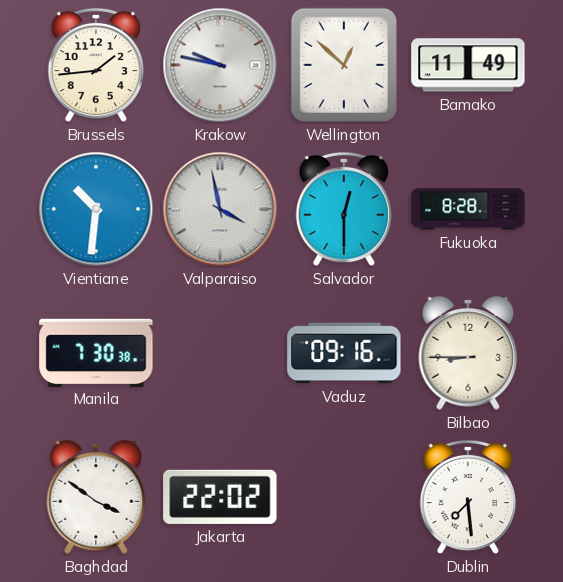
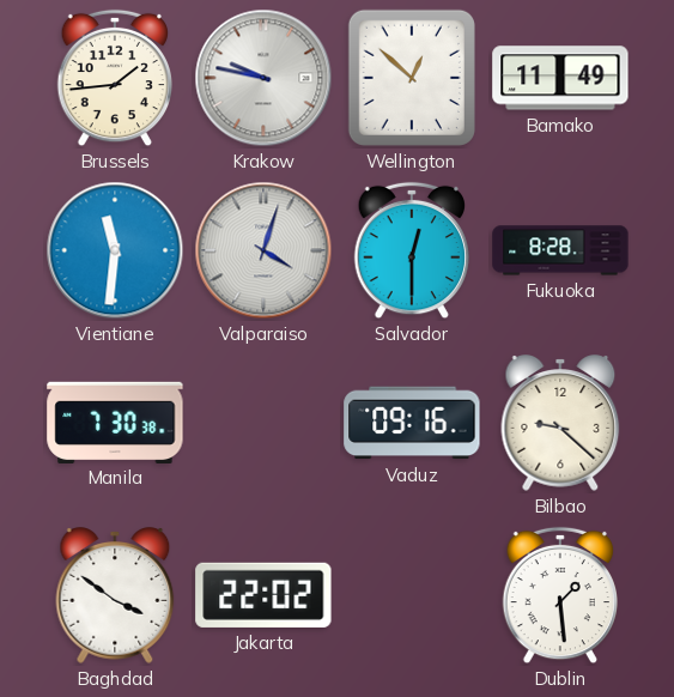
Vientiane: 10:31 -> 11:31
Valparaiso: 3:58 -> 4:03
Bilbao: 8:45 -> 9:22
Dublin: 7:29 -> 1:29
